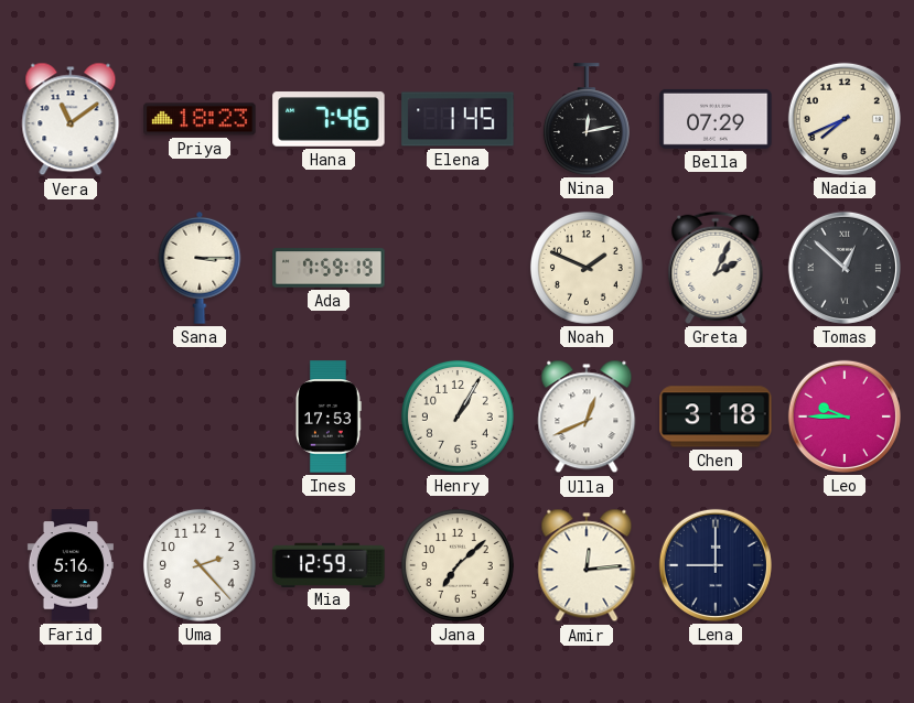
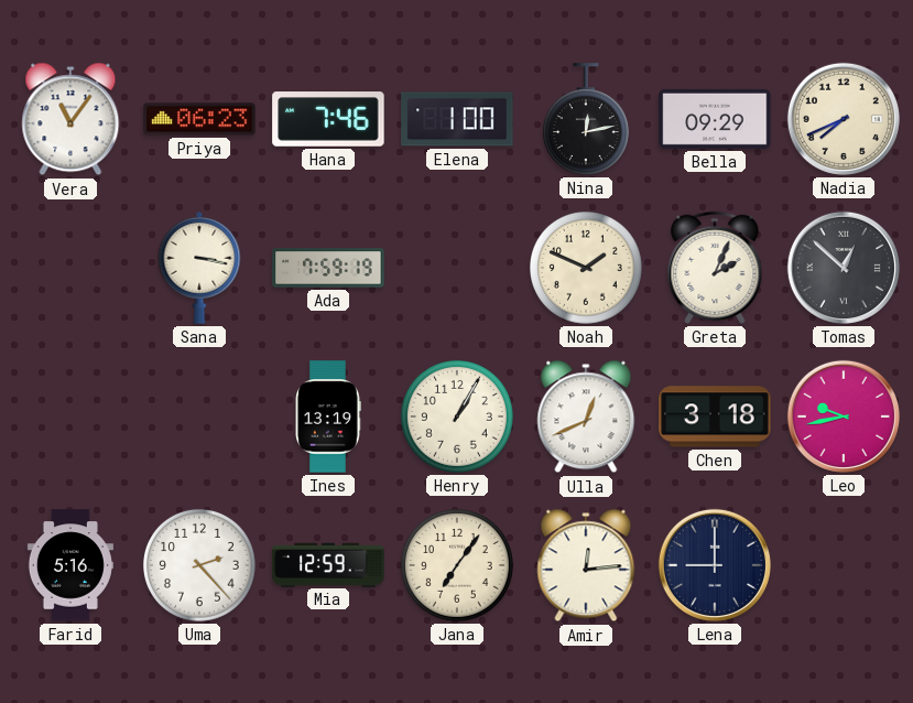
Vera: 11:09 -> 11:06
Priya: 18:23 -> 06:23
Elena: 1:45 -> 1:00
Bella: 07:29 -> 09:29
Sana: 3:15 -> 3:17
Ines: 17:53 -> 13:19
Leo: 9:45 -> 9:43
Jana: 7:08 -> 7:06
